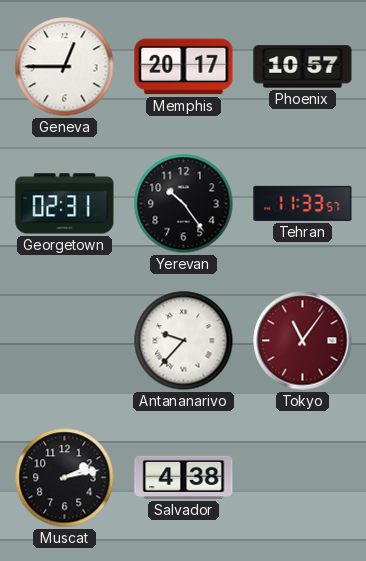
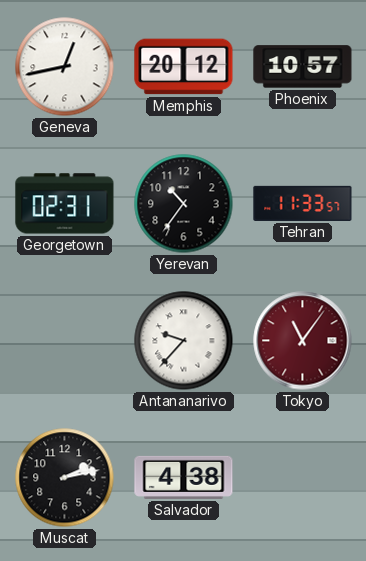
Geneva: 12:45 -> 12:43
Memphis: 20:17 -> 20:12
Yerevan: 10:24 -> 10:36
